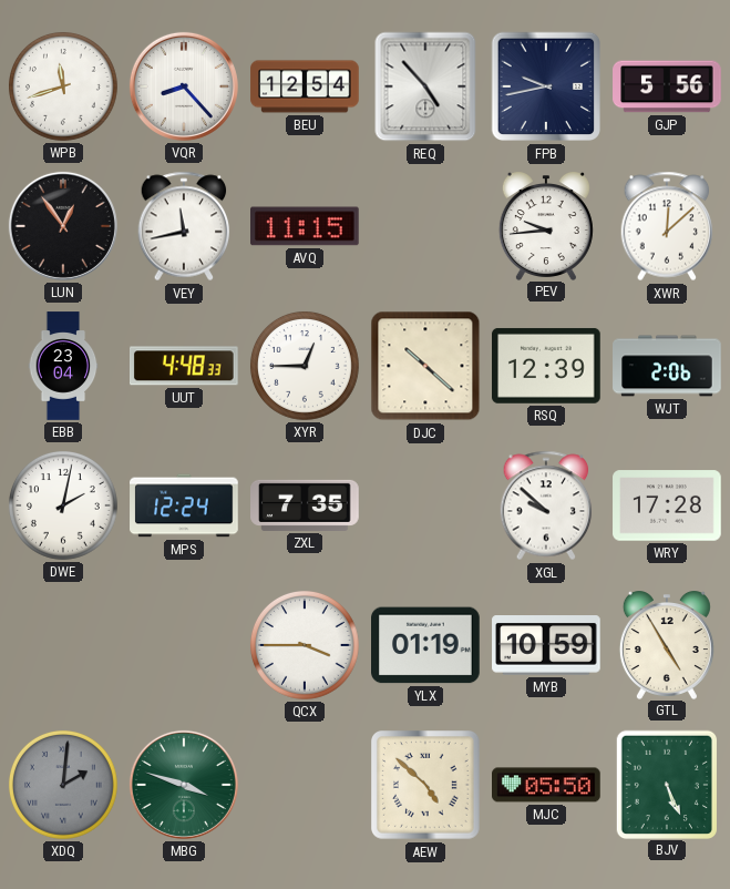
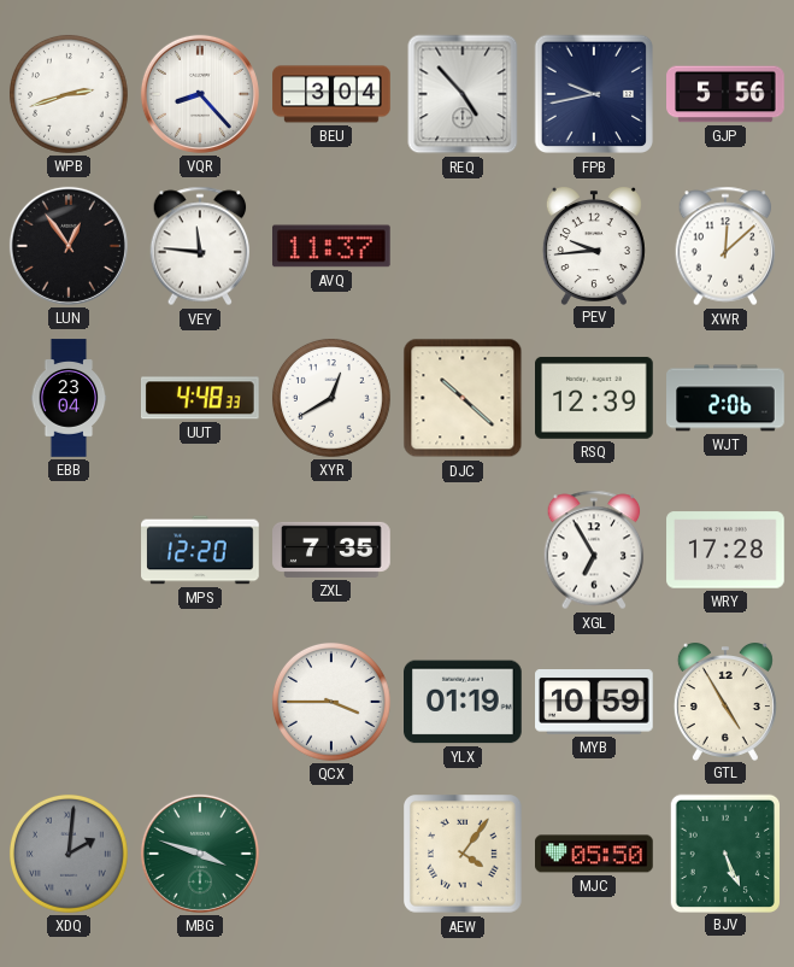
WPB: 11:42 -> 2:42
BEU: 12:54 -> 3:04
VEY: 11:43 -> 11:46
AVQ: 11:15 -> 11:37
XYR: 12:45 -> 12:40
DWE: 2:02 -> none
MPS: 12:24 -> 12:20
XGL: 9:52 -> 6:55
AEW: 4:52 -> 4:06
